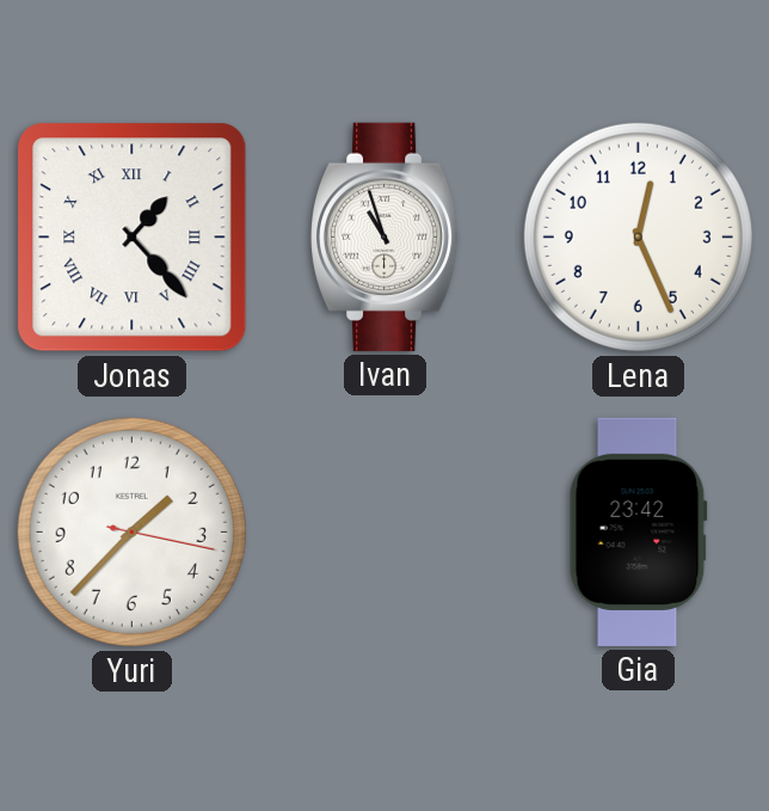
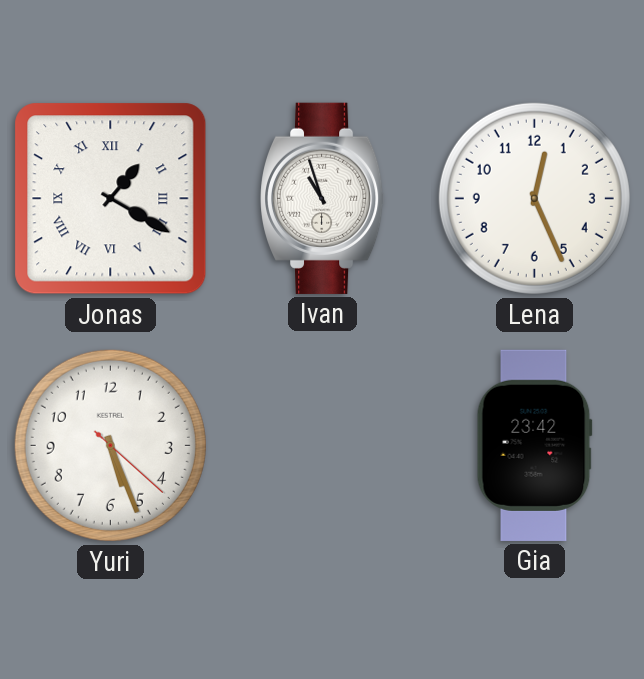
Jonas: 1:23 -> 1:20
Yuri: 1:37 -> 5:26
